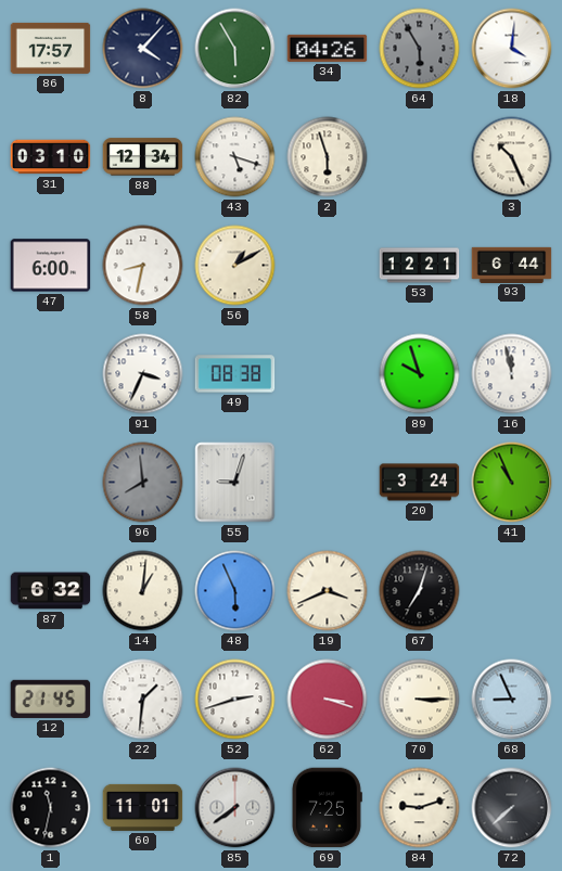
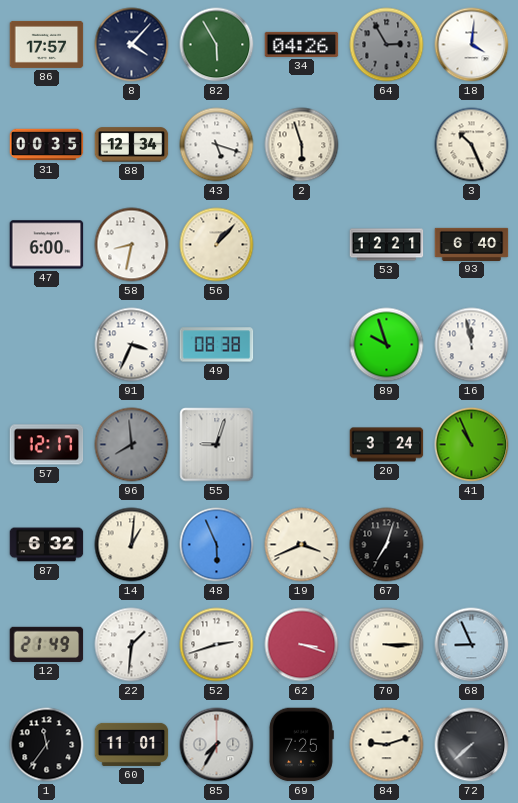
64: 5:55 -> 2:55
31: 03:10 -> 00:35
56: 1:10 -> 1:07
93: 6:44 -> 6:40
57: none -> 12:17
12: 21:45 -> 21:49
1: 11:32 -> 11:36
85: 7:39 -> 7:35
